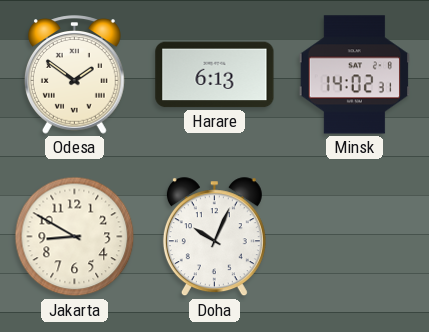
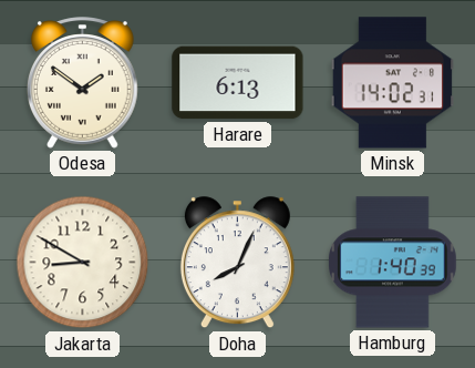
Doha: 10:04 -> 8:04
Hamburg: none -> 1:40
